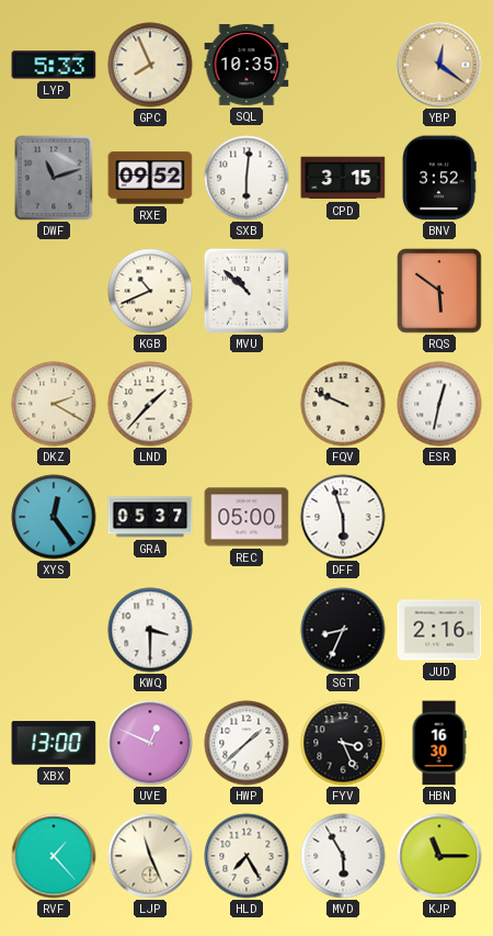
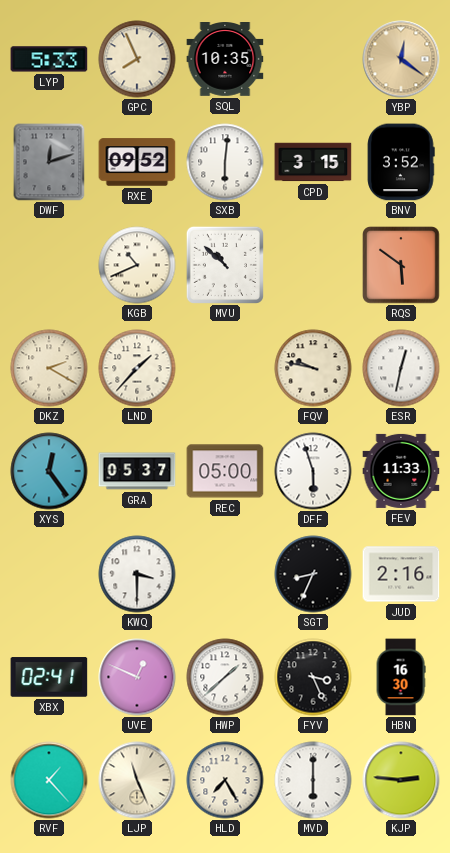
DWF: 11:12 -> 12:12
FQV: 9:49 -> 9:47
FEV: none -> 11:33
XBX: 13:00 -> 02:41
MVD: 5:55 -> 6:00
KJP: 11:15 -> 2:46
